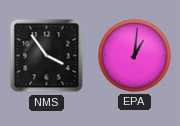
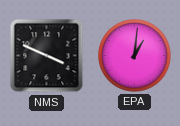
NMS: 3:54 -> 3:49
